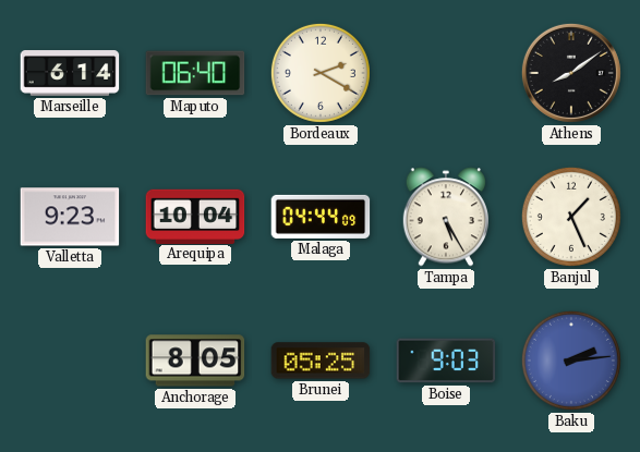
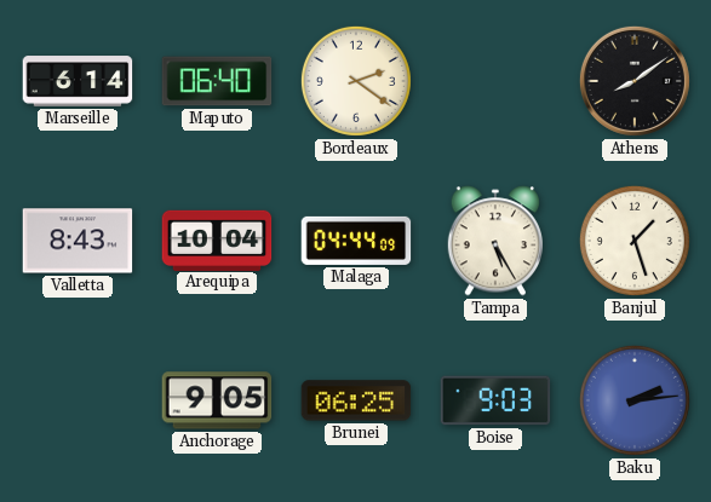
Bordeaux: 2:20 -> 2:21
Valletta: 9:23 -> 8:43
Banjul: 1:26 -> 1:27
Anchorage: 8:05 -> 9:05
Brunei: 05:25 -> 06:25
